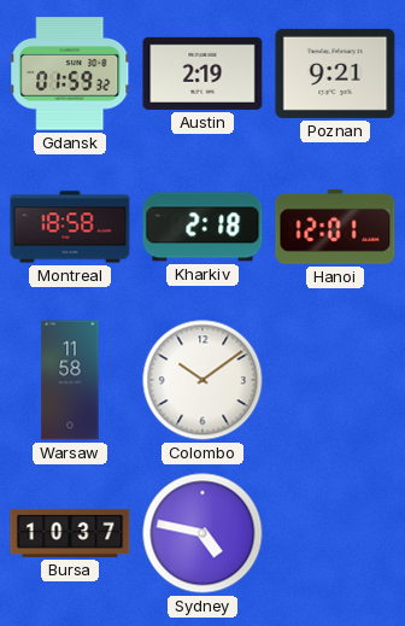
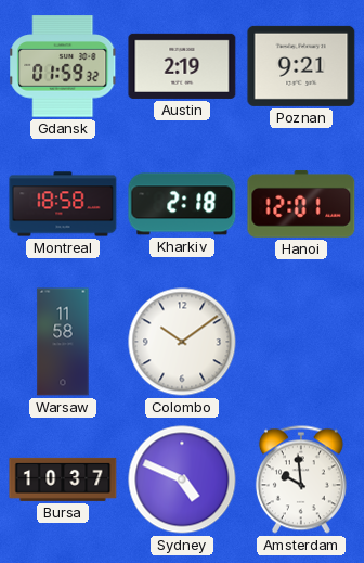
Sydney: 4:47 -> 4:49
Amsterdam: none -> 9:59
